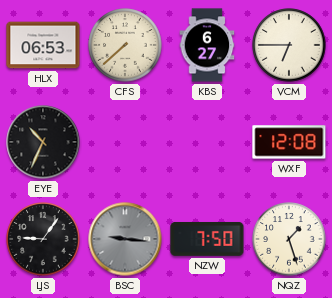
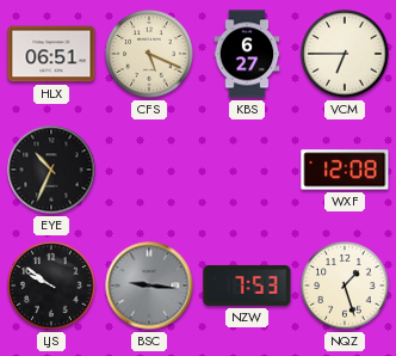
HLX: 06:53 -> 06:51
CFS: 7:38 -> 5:19
LJS: 9:06 -> 9:51
NZW: 7:50 -> 7:53
